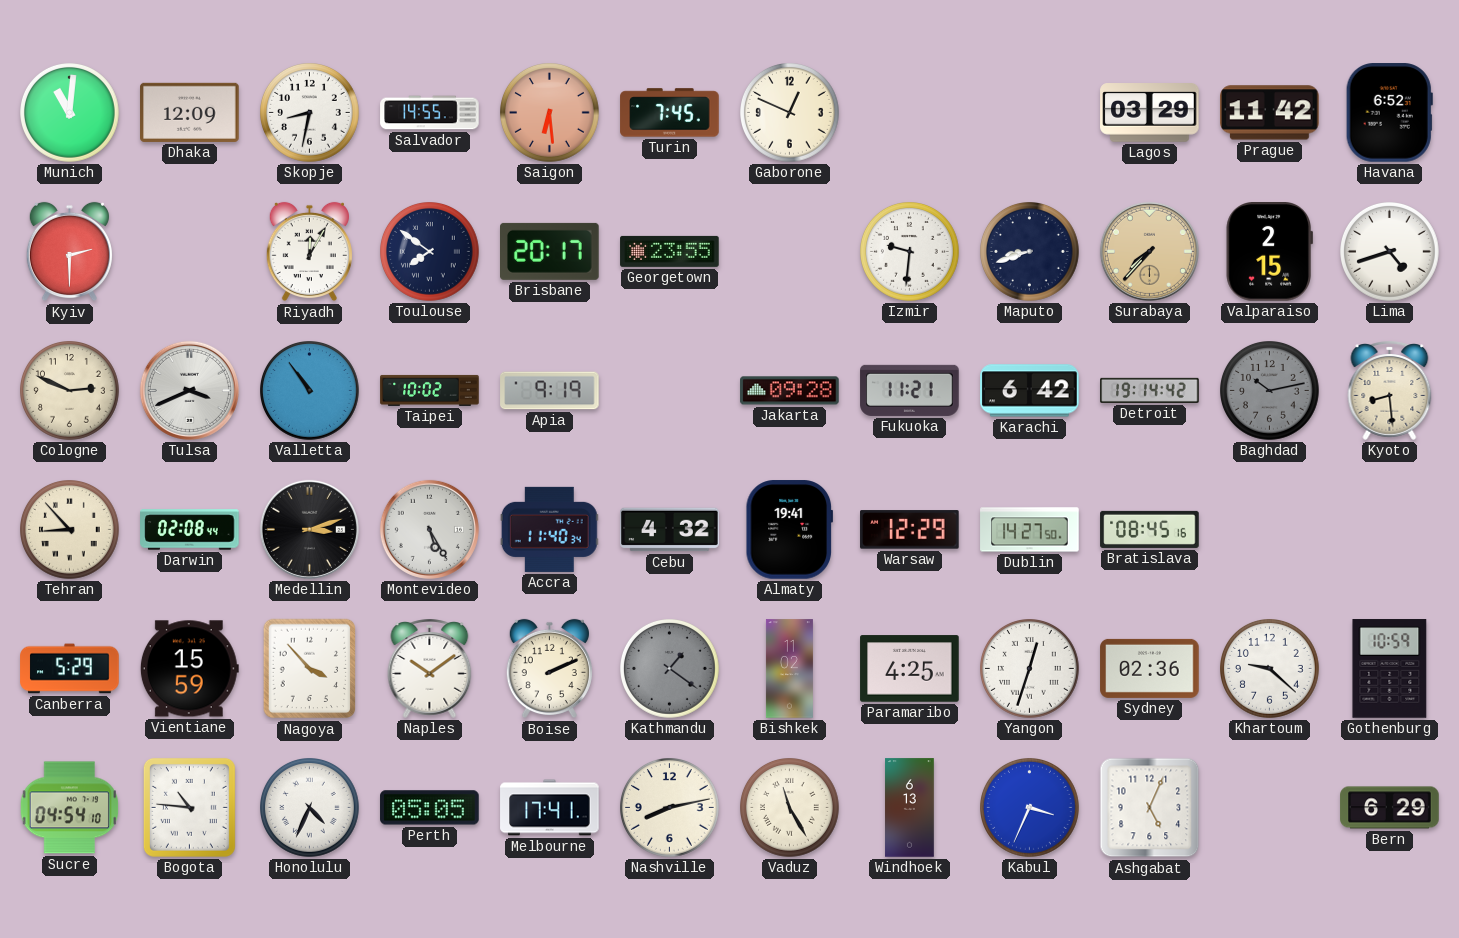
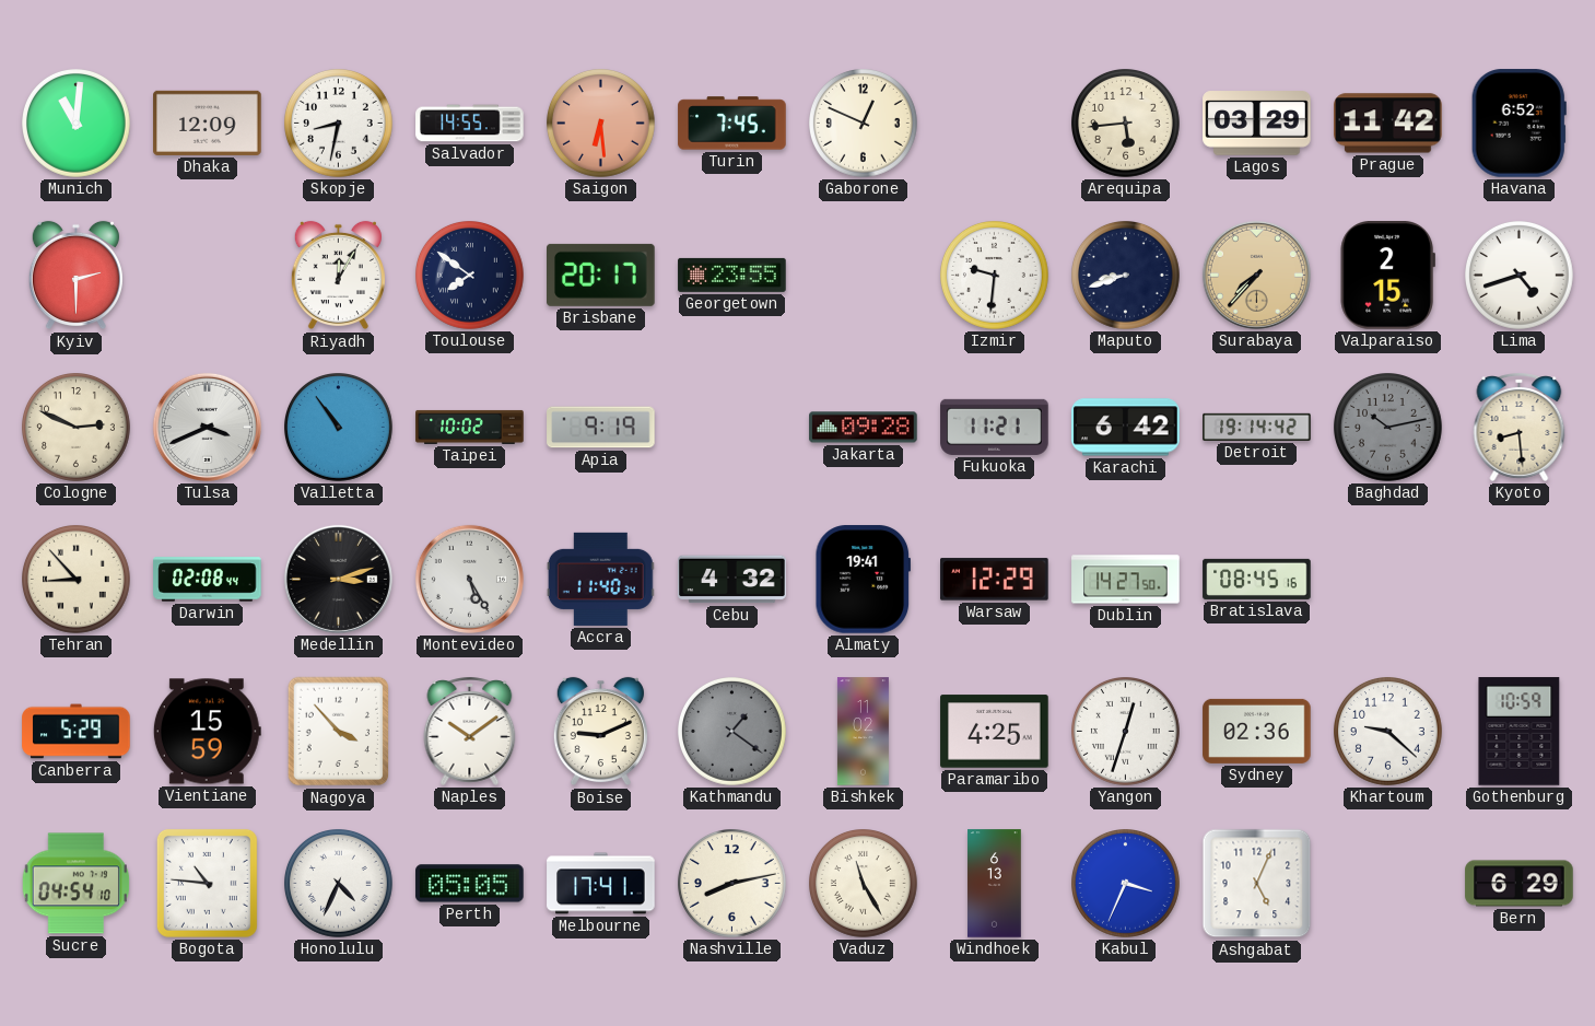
Arequipa: none -> 5:44
Boise: 2:11 -> 9:11
